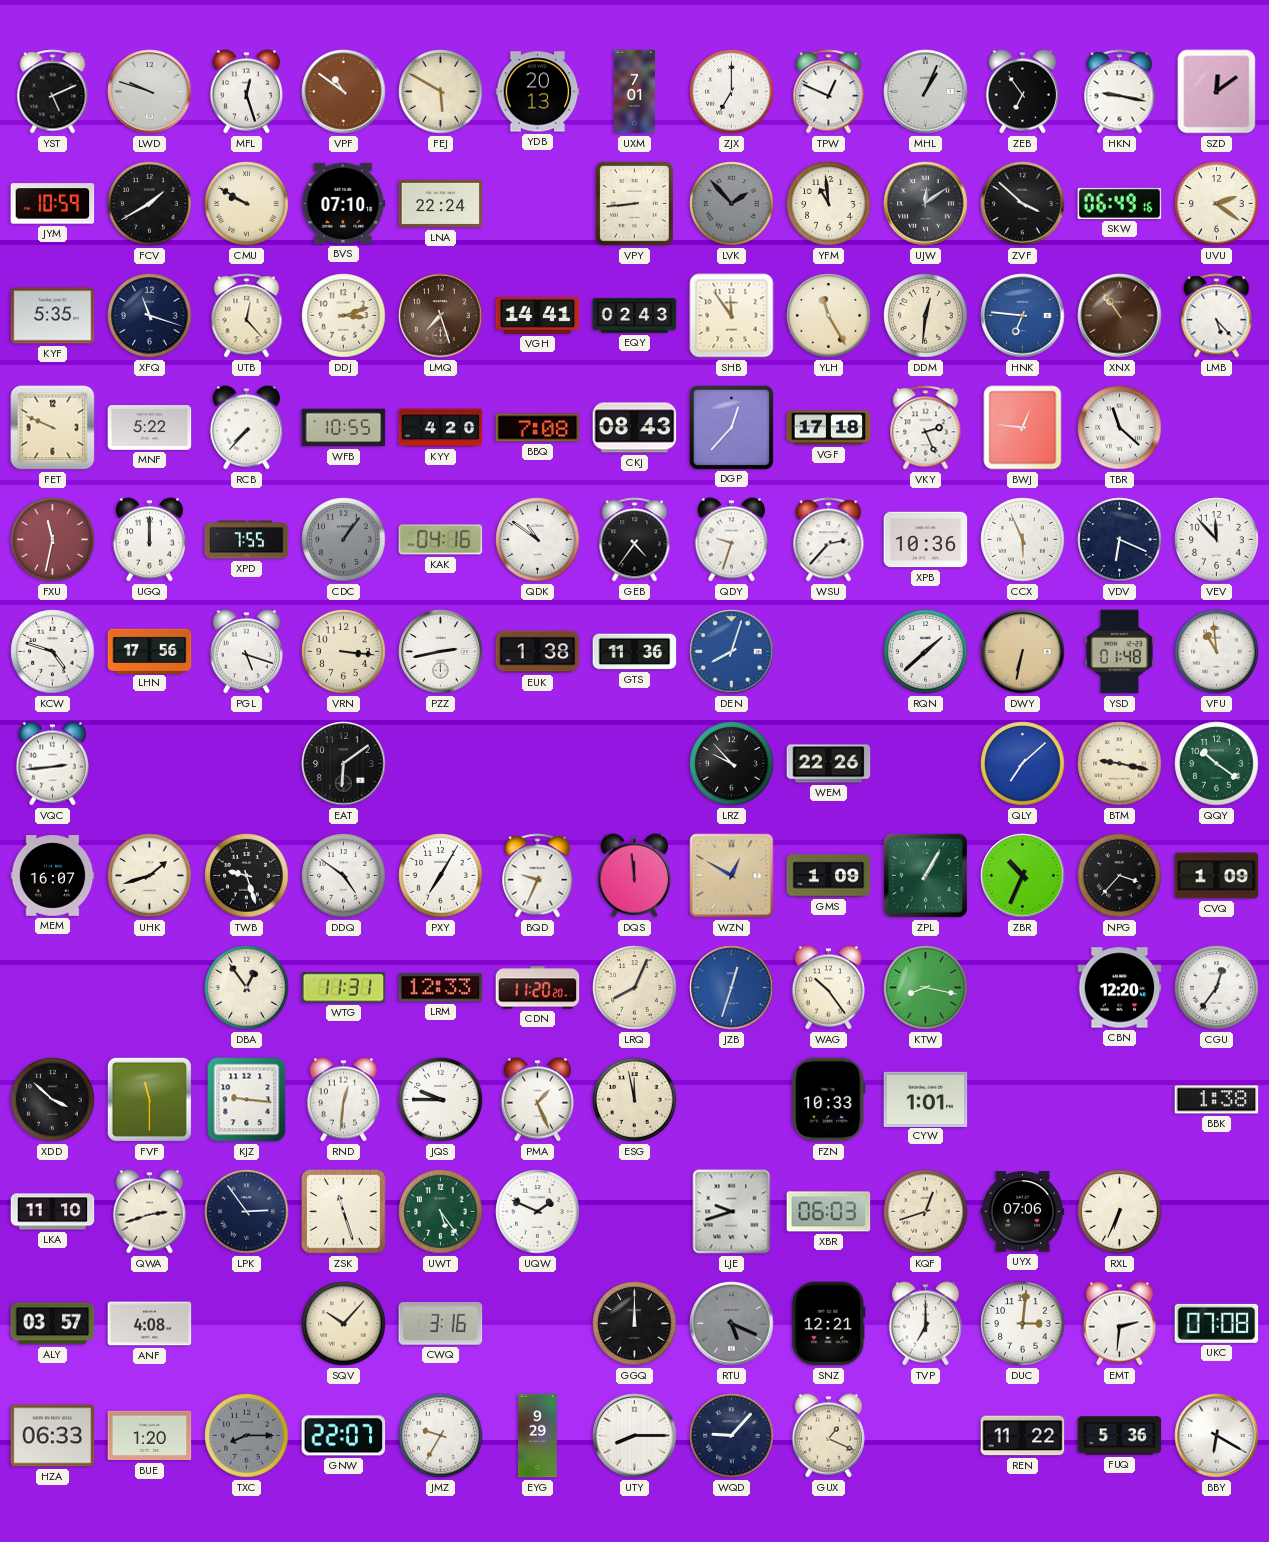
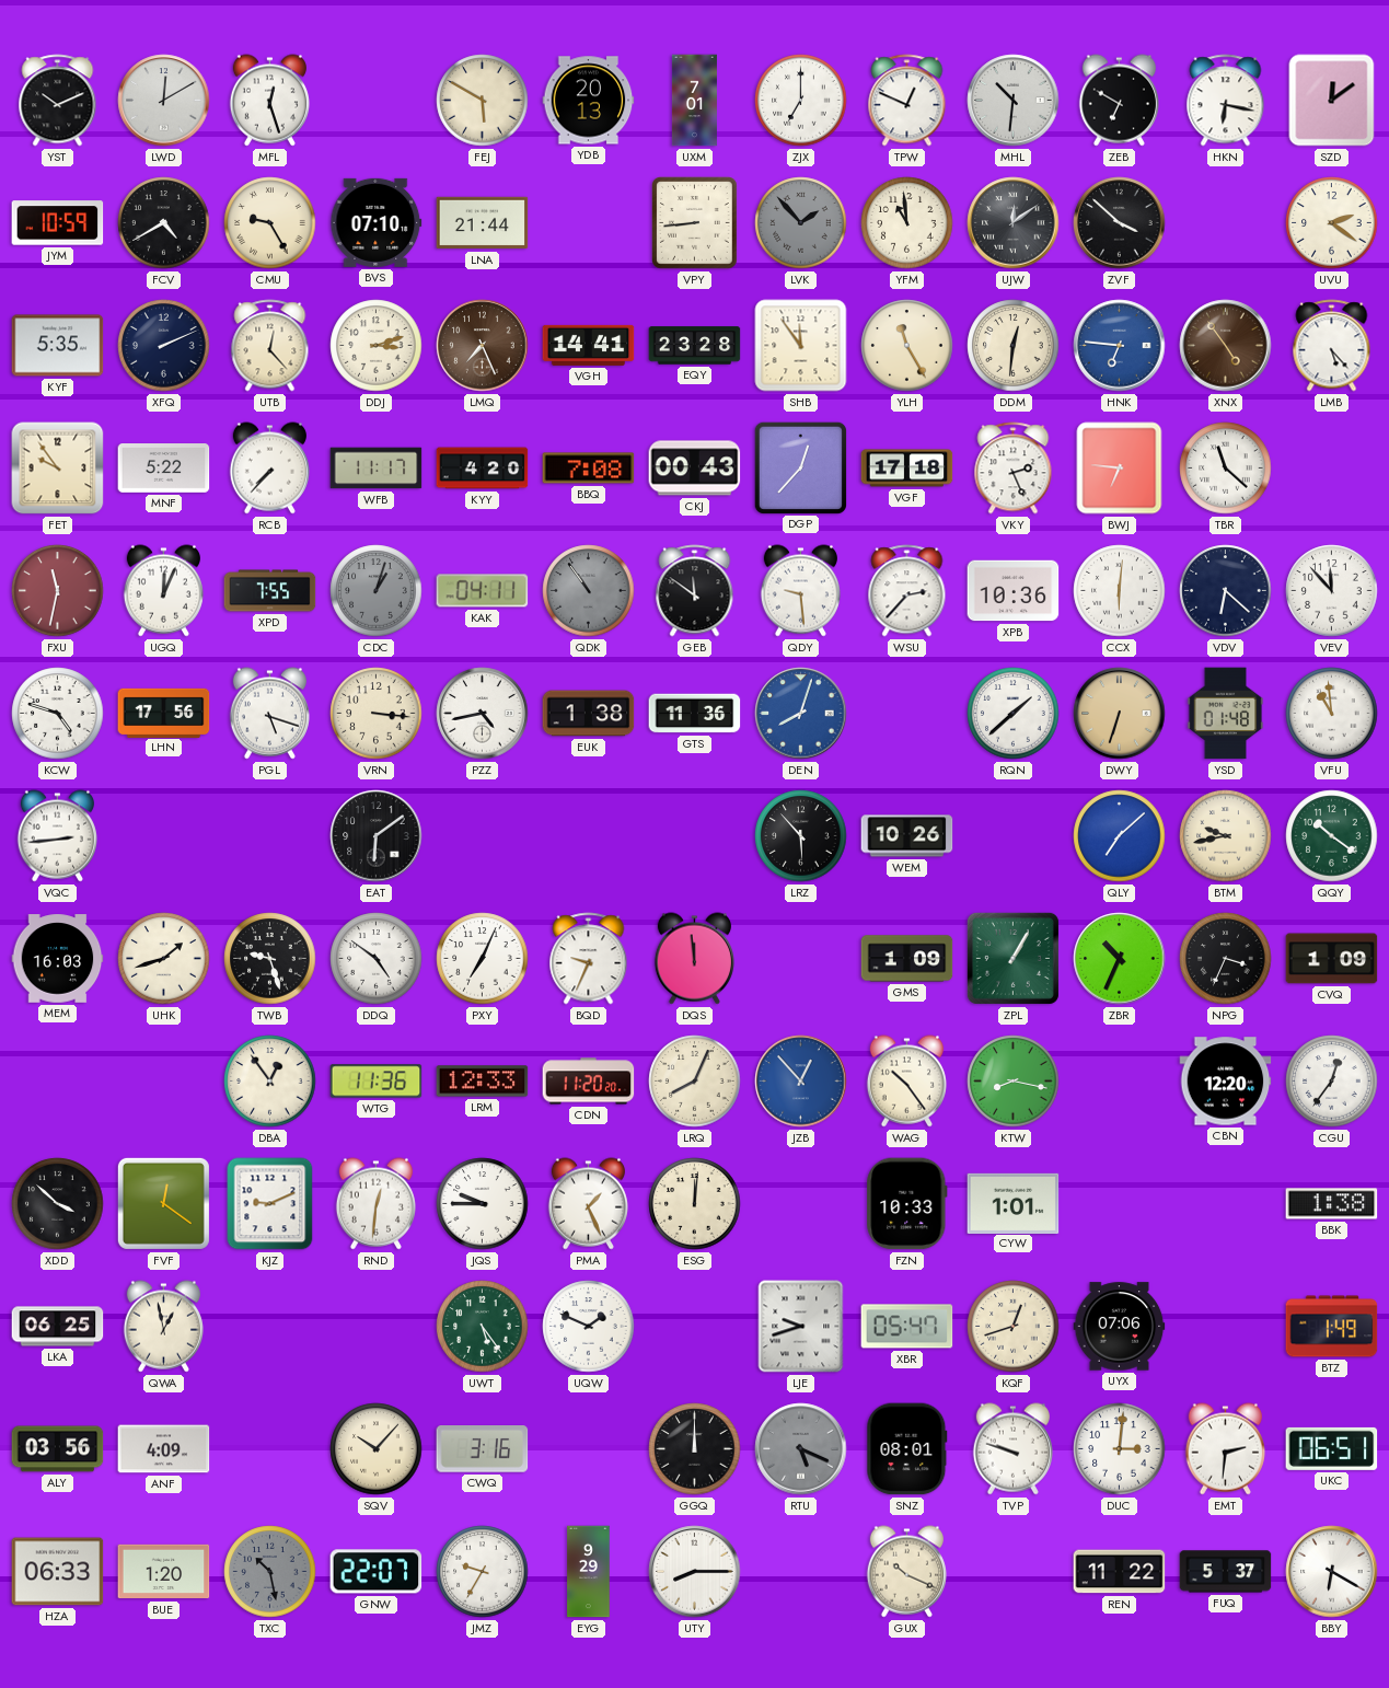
YST: 5:11 -> 10:11
LWD: 9:48 -> 12:10
VPF: 10:51 -> none
MHL: 1:04 -> 10:31
ZEB: 6:54 -> 6:50
HKN: 9:17 -> 6:17
FCV: 1:40 -> 4:40
CMU: 9:50 -> 9:25
LNA: 22:24 -> 21:44
SKW: 06:49 -> none
XFQ: 11:18 -> 2:11
LMQ: 7:27 -> 7:26
EQY: 02:43 -> 23:28
XNX: 10:54 -> 4:54
FET: 9:49 -> 9:54
WFB: 10:55 -> 11:17
CKJ: 08:43 -> 00:43
BWJ: 12:46 -> 6:46
UGQ: 12:00 -> 12:04
CDC: 1:06 -> 1:03
KAK: 04:16 -> 04:11
QDK: 10:51 -> 10:54
QDK dial: white -> grey
GEB: 4:36 -> 11:51
QDY: 9:33 -> 9:29
CCX: 5:56 -> 6:01
VDV: 6:19 -> 6:22
PZZ: 2:43 -> 4:43
DWY: 6:32 -> 6:33
LRZ: 9:53 -> 5:53
WEM: 22:26 -> 10:26
BTM: 9:17 -> 9:43
MEM: 16:07 -> 16:03
PXY: 7:05 -> 7:04
WZN: 12:50 -> none
NPG: 3:37 -> 3:34
WTG: 11:31 -> 11:36
JZB: 12:33 -> 12:53
FVF: 11:30 -> 12:21
KJZ: 9:16 -> 9:11
ESG: 11:58 -> 12:01
LKA: 11:10 -> 06:25
QWA: 2:42 -> 12:58
LPK: 2:54 -> none
ZSK: 11:27 -> none
XBR: 06:03 -> 05:47
RXL: 6:34 -> none
BTZ: none -> 1:49
ALY: 03:57 -> 03:56
ANF: 4:08 -> 4:09
SNZ: 12:21 -> 08:01
TVP: 7:00 -> 9:48
UKC: 07:08 -> 06:51
TXC: 8:15 -> 10:28
WQD: 9:07 -> none
GUX: 1:19 -> 10:19
FUQ: 5:36 -> 5:37
